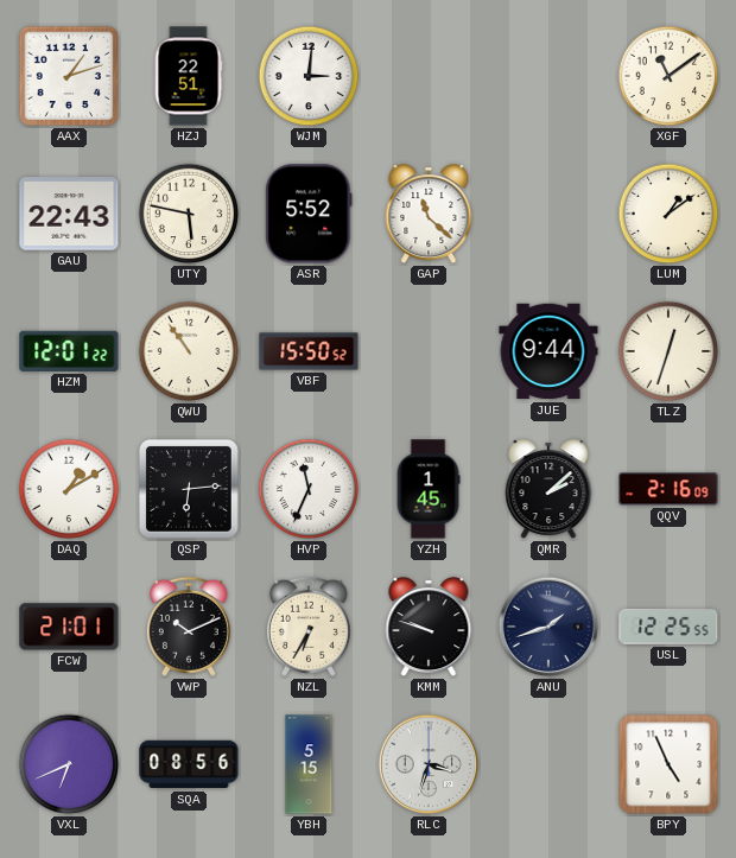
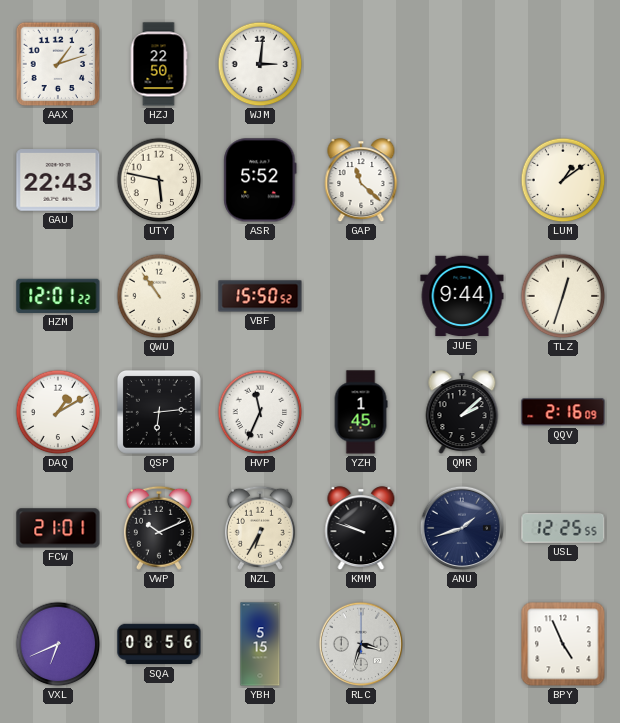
HZJ: 22:51 -> 22:50
XGF: 11:09 -> none
